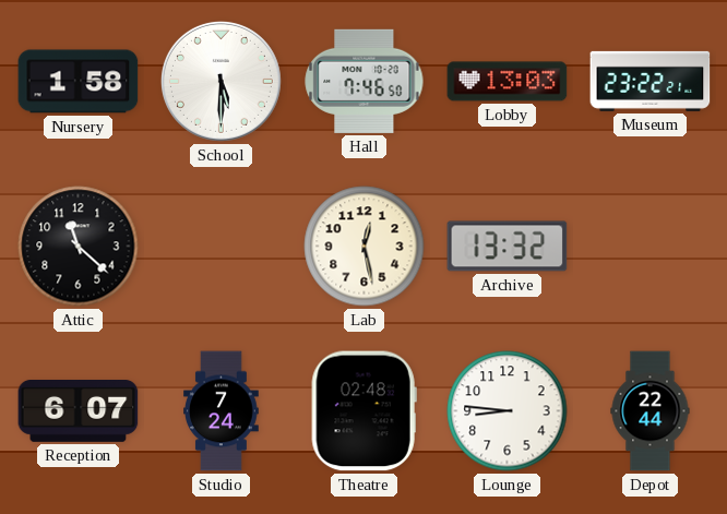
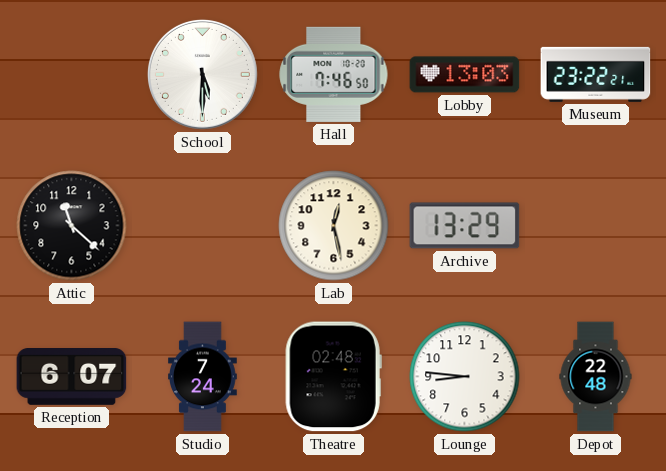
Nursery: 1:58 -> none
Archive: 13:32 -> 13:29
Depot: 22:44 -> 22:48
